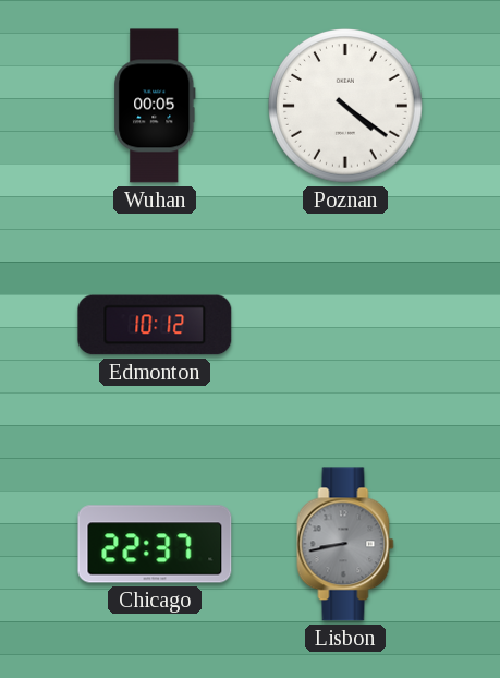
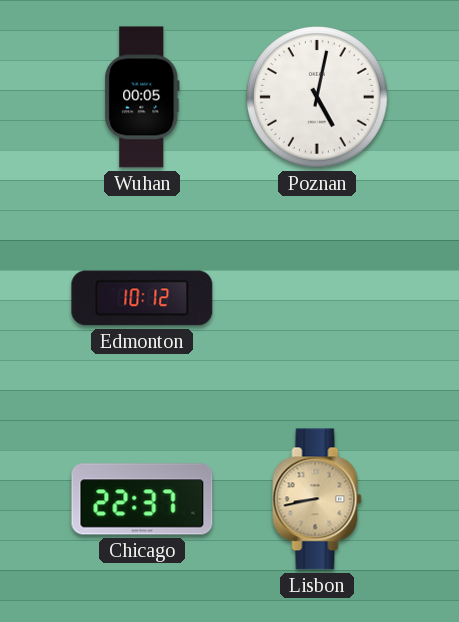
Poznan: 4:21 -> 5:02
Lisbon dial: grey -> champagne
